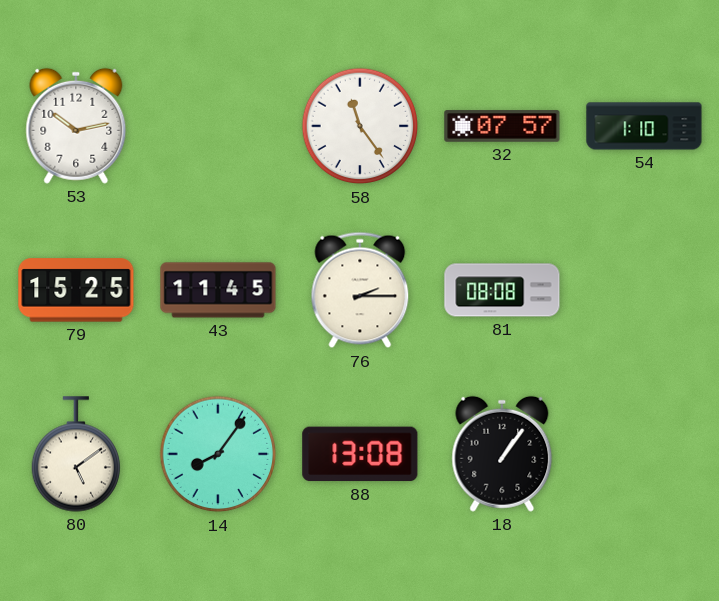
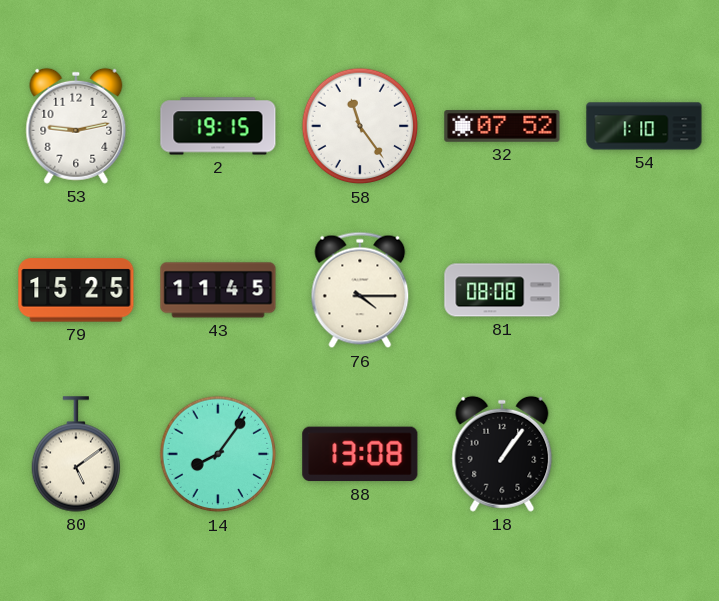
53: 10:13 -> 9:13
2: none -> 19:15
32: 07:57 -> 07:52
76: 2:15 -> 4:15
